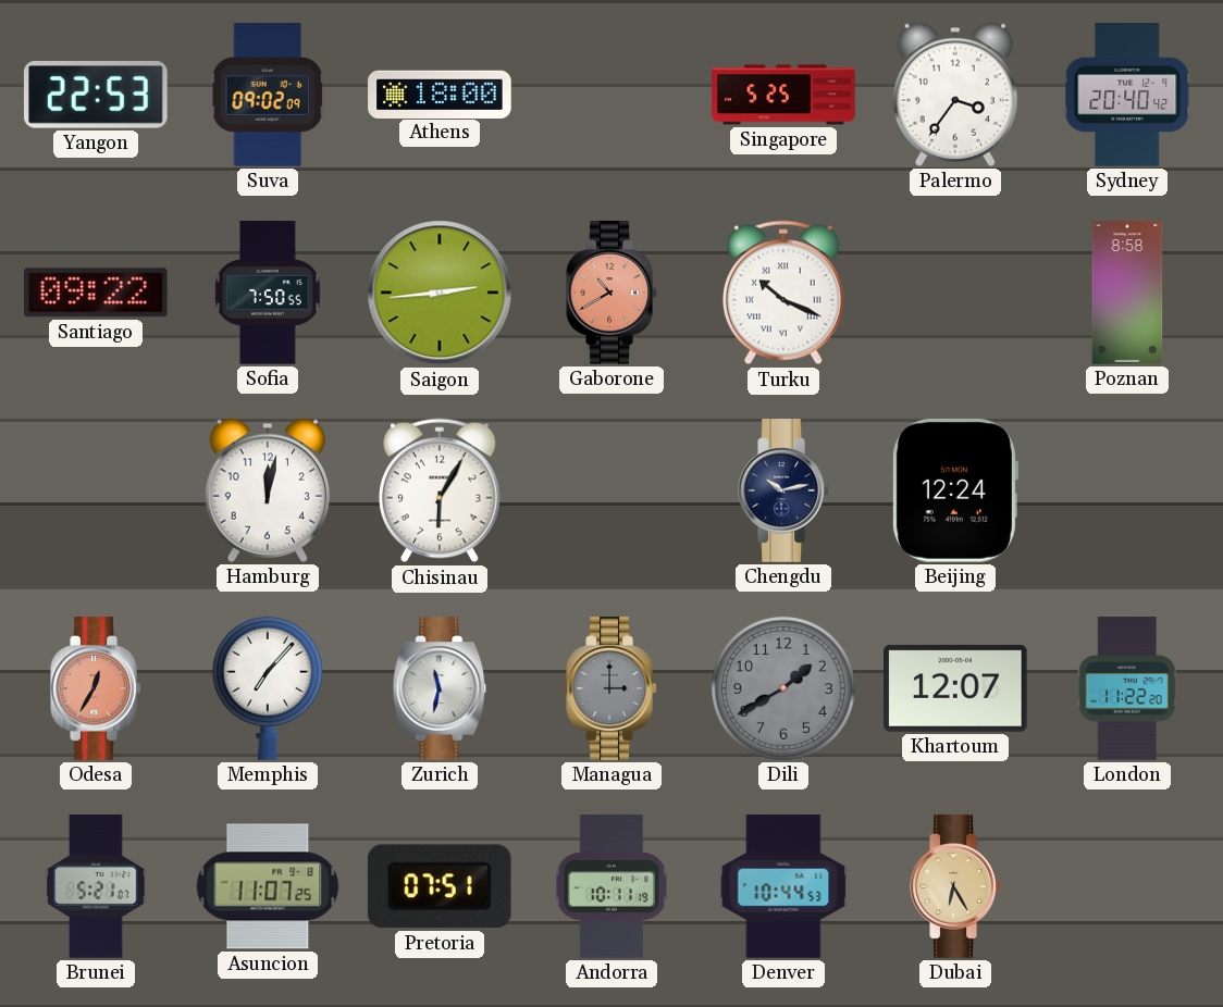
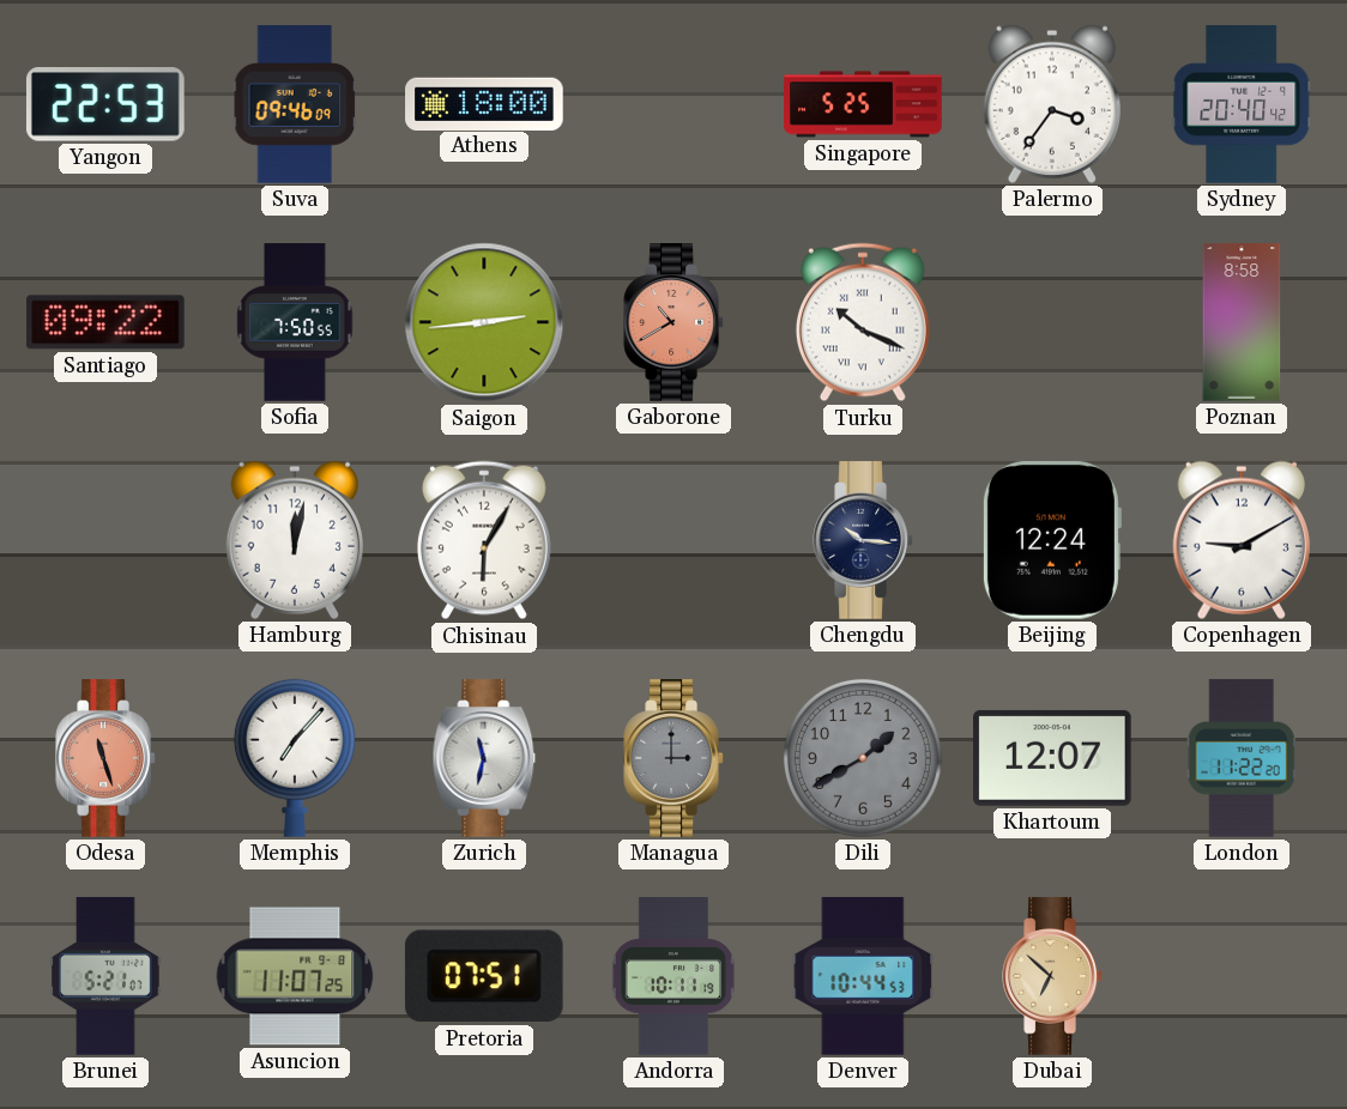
Suva: 09:02 -> 09:46
Chengdu: 10:13 -> 10:16
Copenhagen: none -> 9:10
Odesa: 12:35 -> 11:27
Dubai: 6:25 -> 6:52
